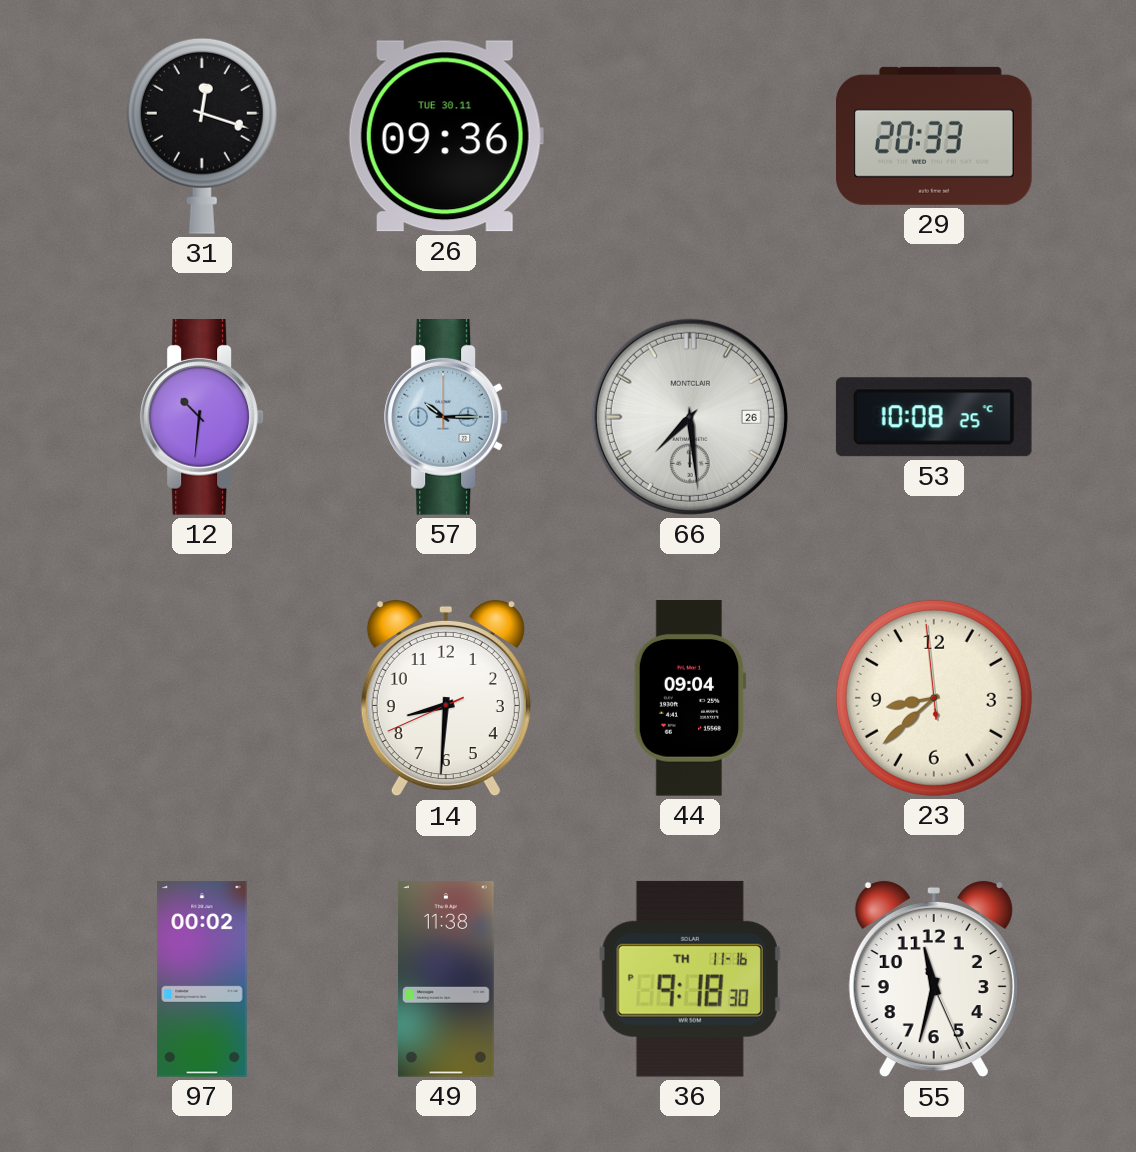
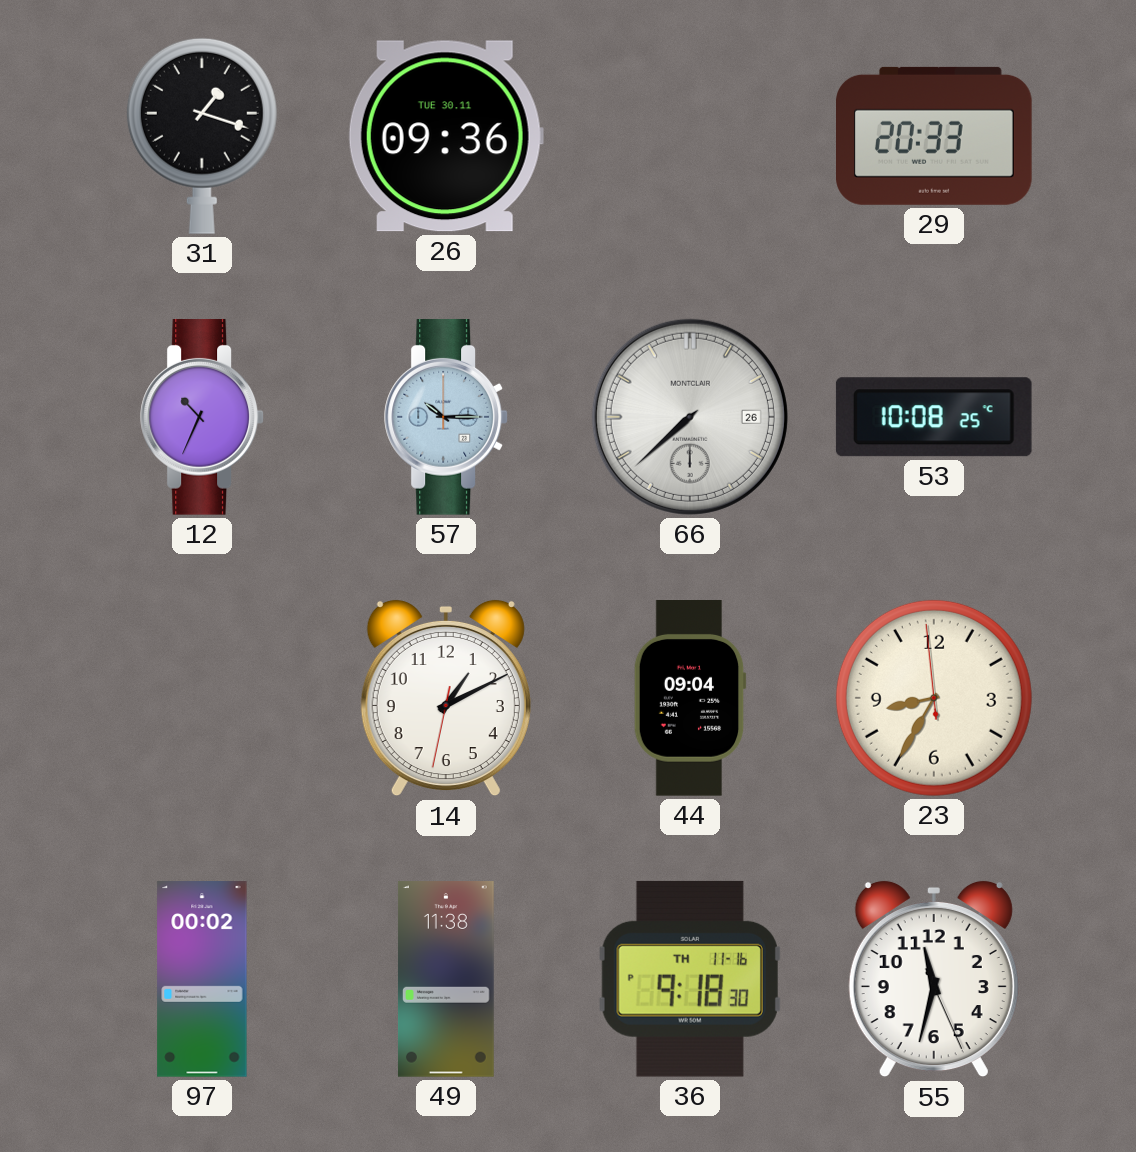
31: 12:18 -> 1:18
12: 10:31 -> 10:34
66: 7:29 -> 7:38
14: 8:30 -> 1:10
23: 8:37 -> 8:34
